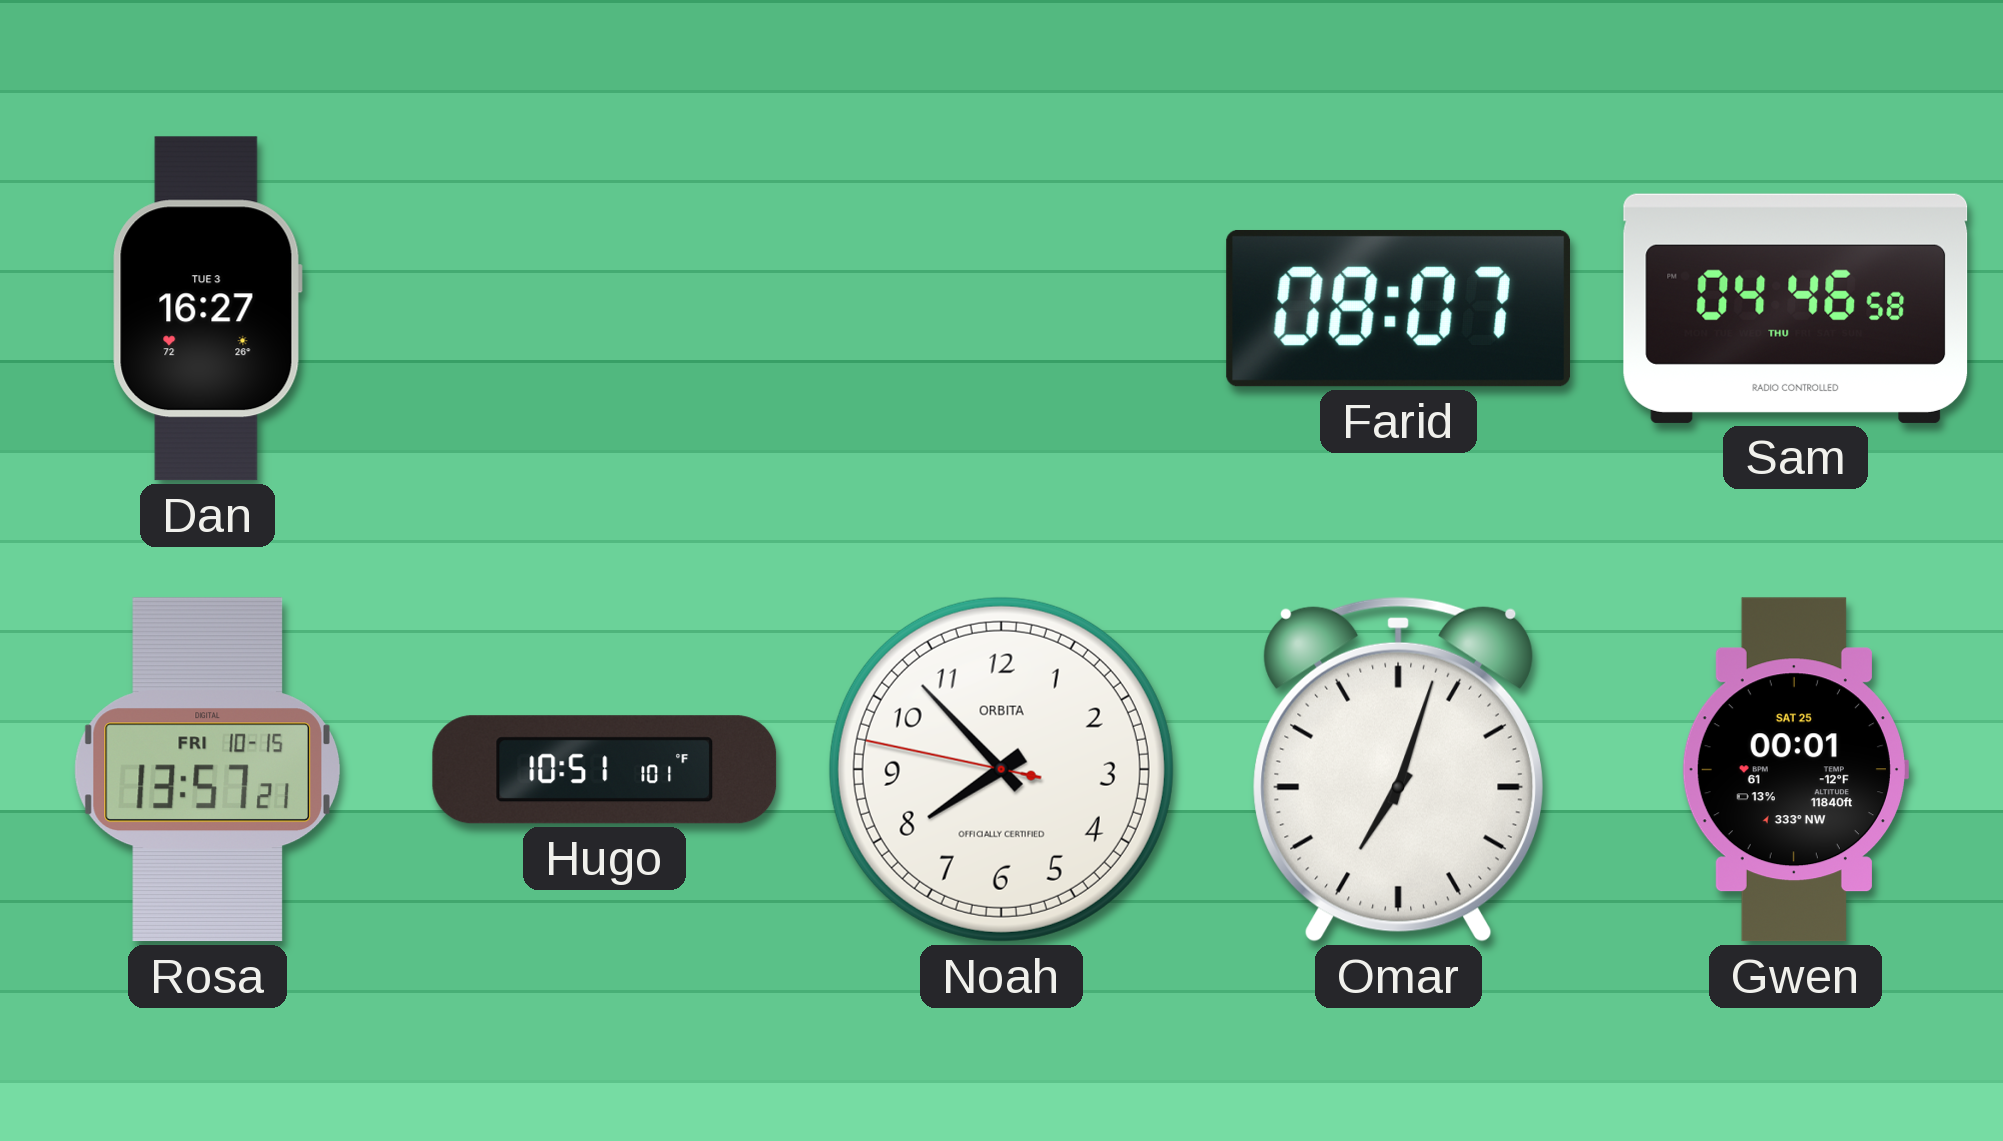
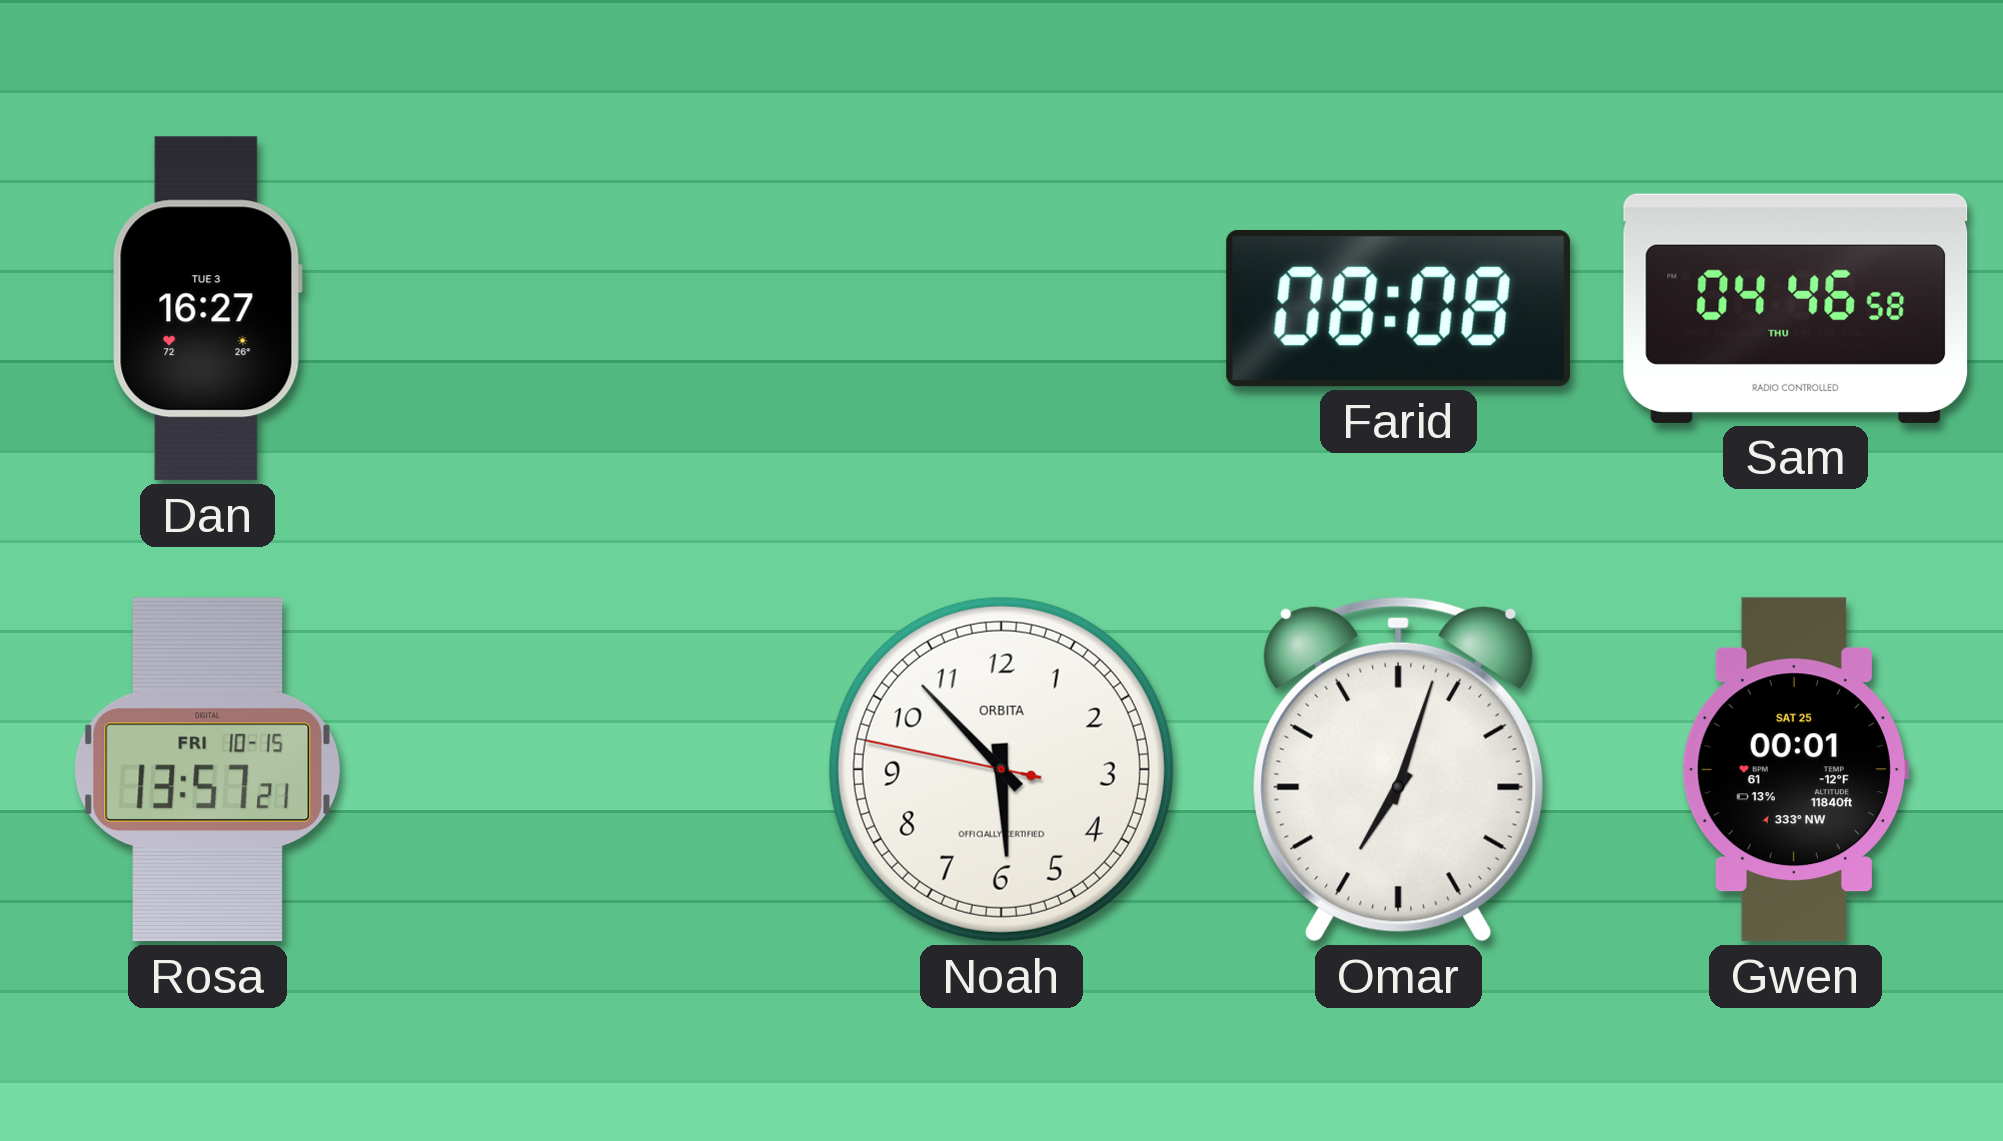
Farid: 08:07 -> 08:08
Hugo: 10:51 -> none
Noah: 7:52 -> 5:52
